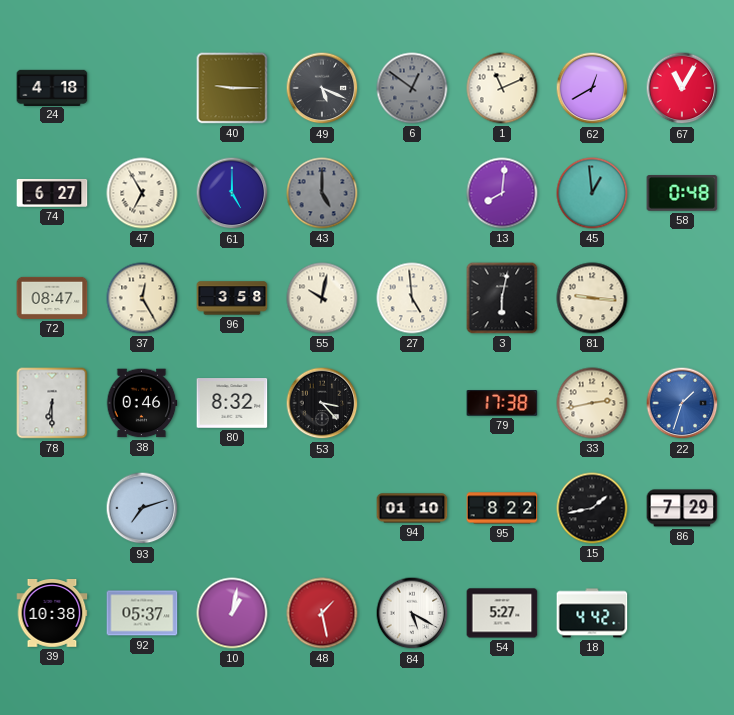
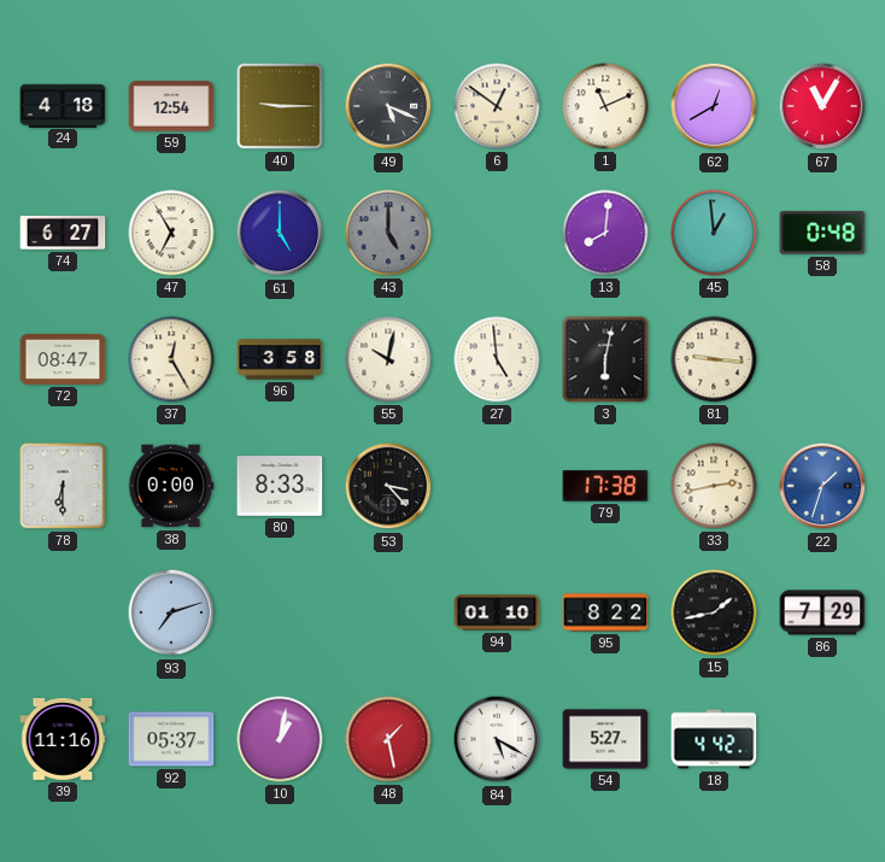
59: none -> 12:54
6 dial: grey -> cream
38: 0:46 -> 0:00
80: 8:32 -> 8:33
39: 10:38 -> 11:16
